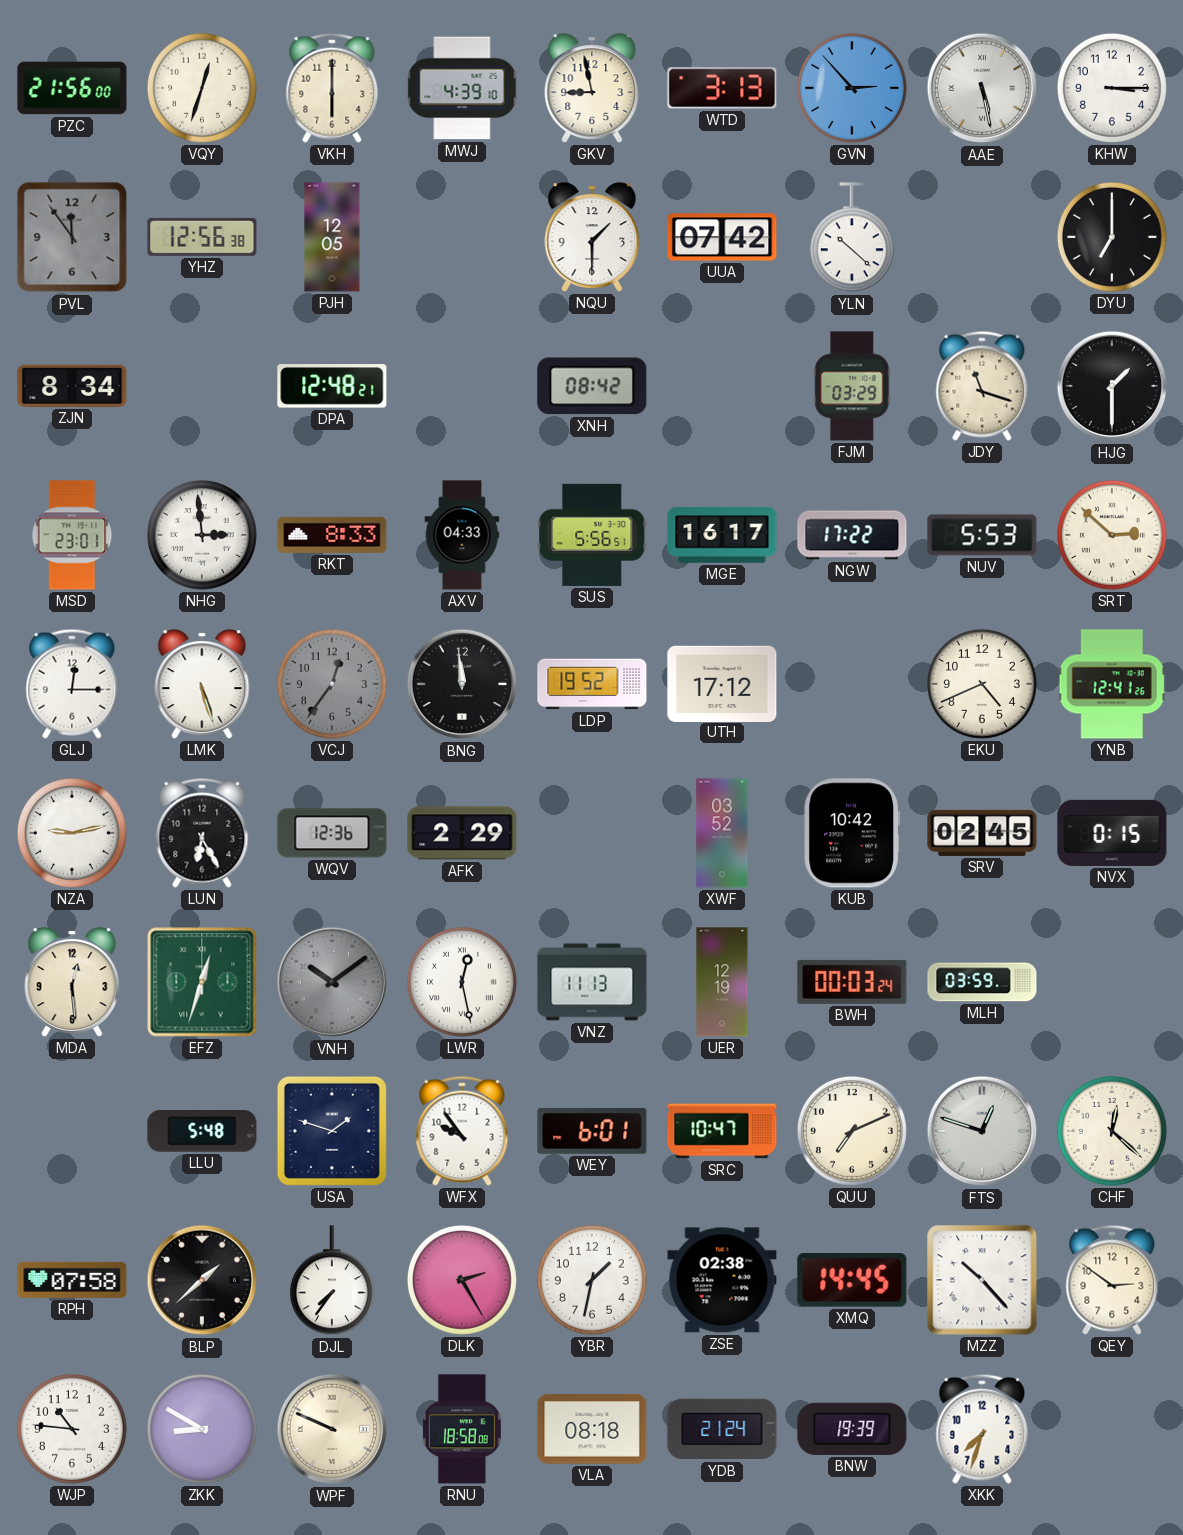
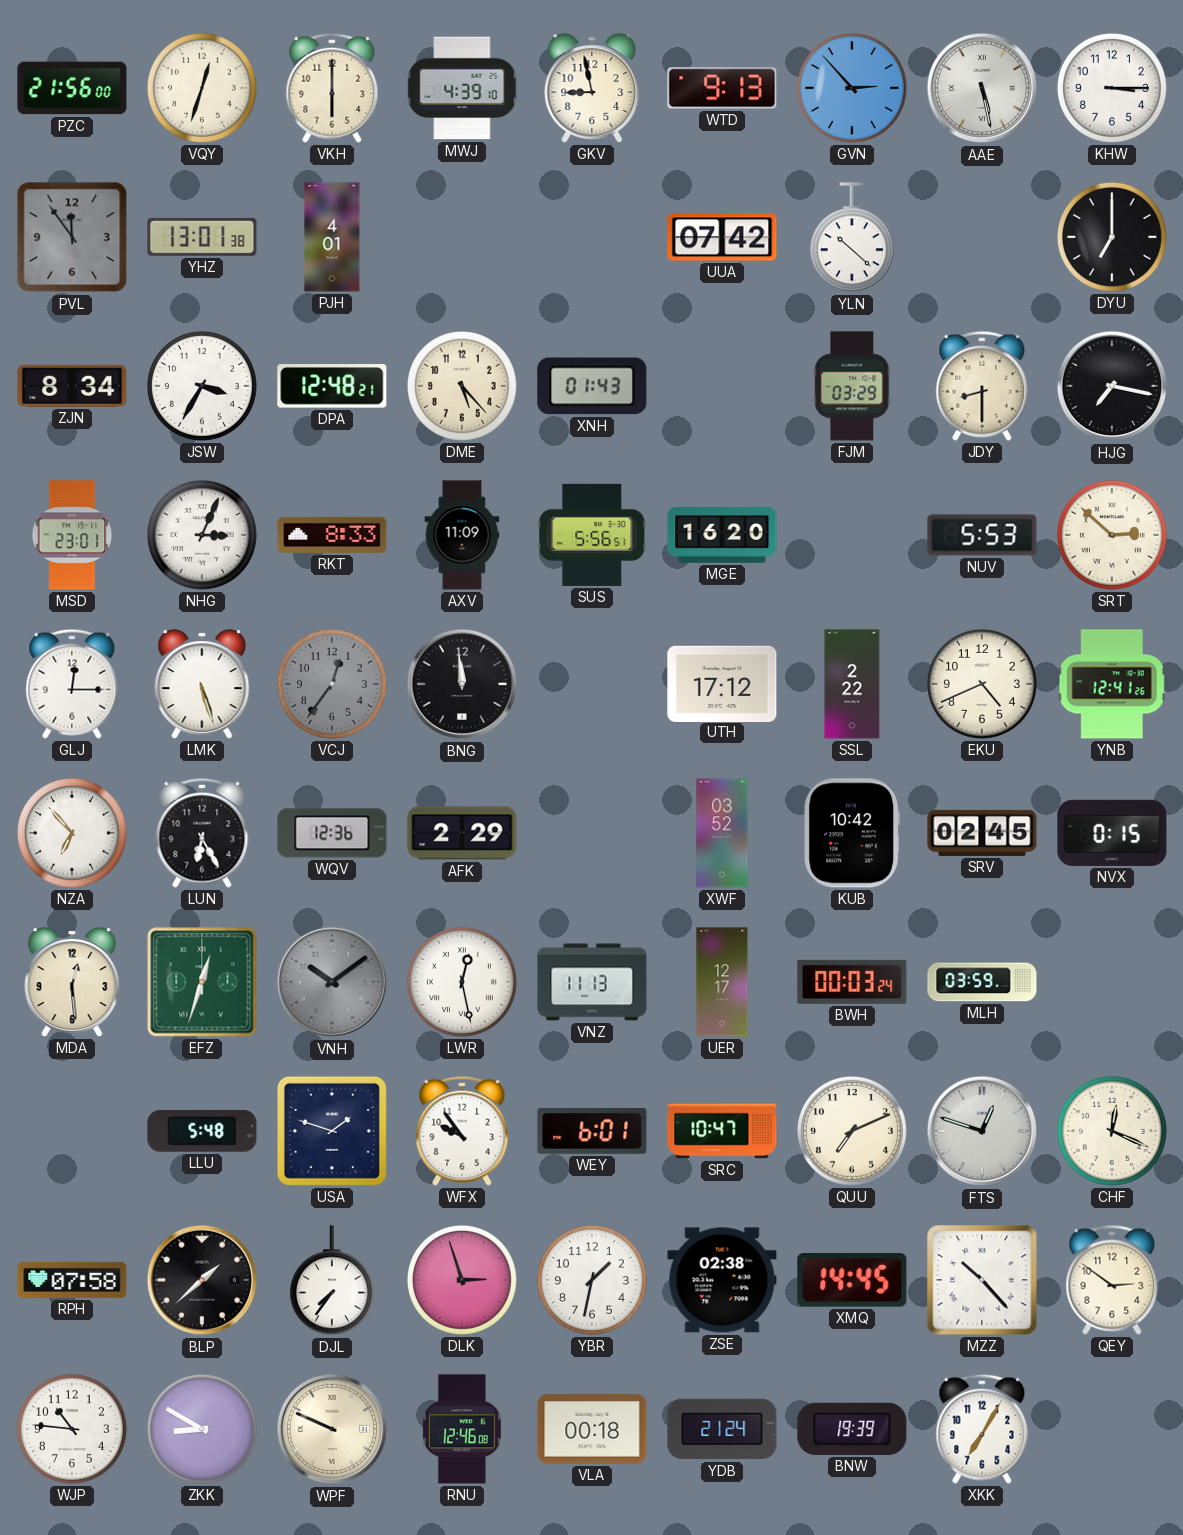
WTD: 3:13 -> 9:13
YHZ: 12:56 -> 13:01
PJH: 12:05 -> 4:01
NQU: 1:30 -> none
JSW: none -> 3:35
DME: none -> 5:23
XNH: 08:42 -> 01:43
JDY: 11:18 -> 8:30
HJG: 1:30 -> 7:17
NHG: 2:59 -> 3:04
AXV: 04:33 -> 11:09
MGE: 16:17 -> 16:20
NGW: 17:22 -> none
LDP: 19:52 -> none
SSL: none -> 2:22
NZA: 9:13 -> 6:53
UER: 12:19 -> 12:17
CHF: 12:22 -> 12:19
DLK: 2:25 -> 2:57
RNU: 18:58 -> 12:46
VLA: 08:18 -> 00:18
XKK: 7:33 -> 7:05
